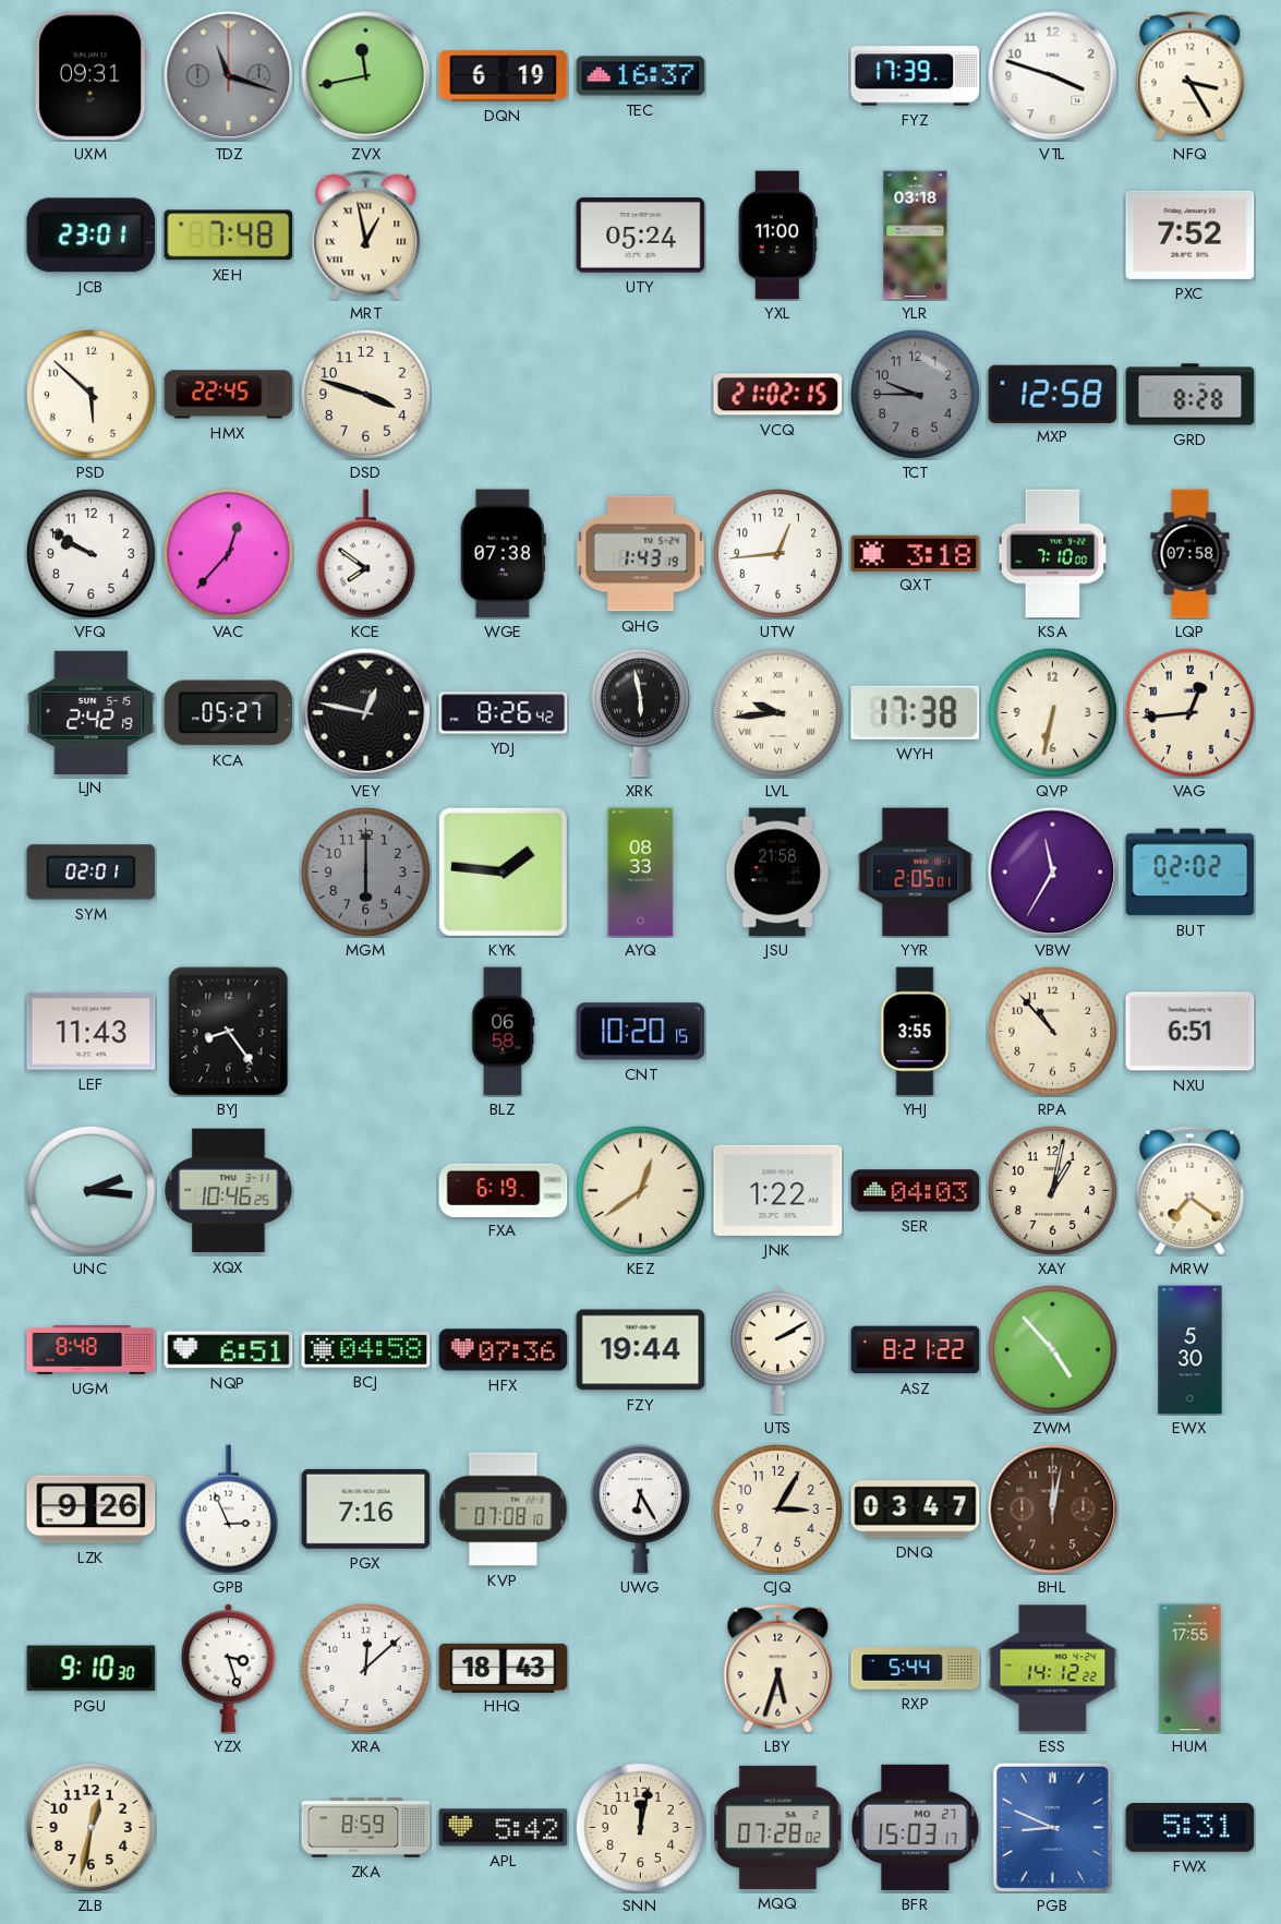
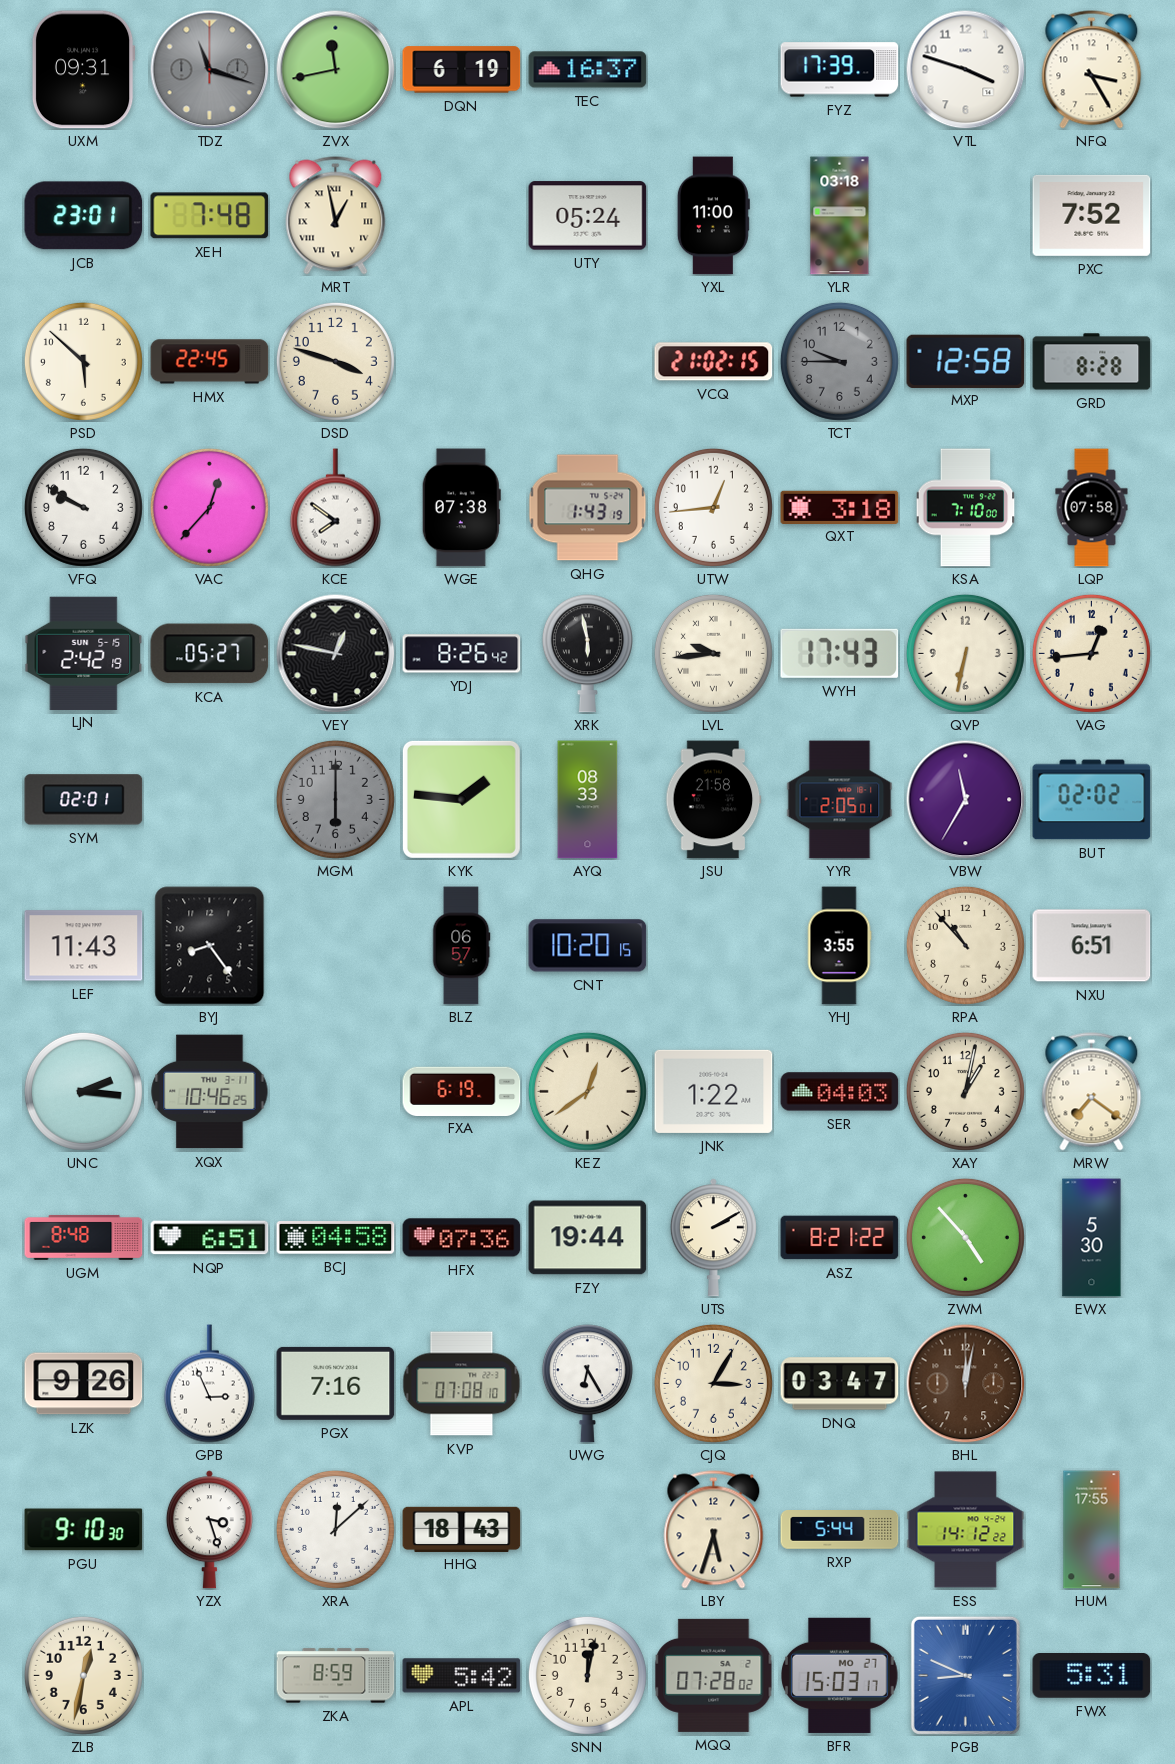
WYH: 17:38 -> 17:43
BLZ: 06:58 -> 06:57
